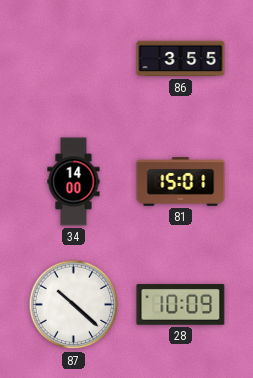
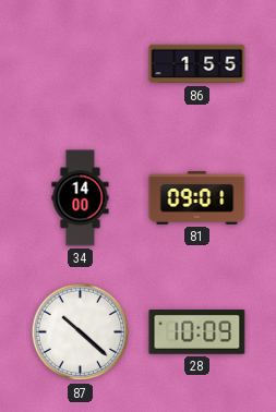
86: 3:55 -> 1:55
81: 15:01 -> 09:01
